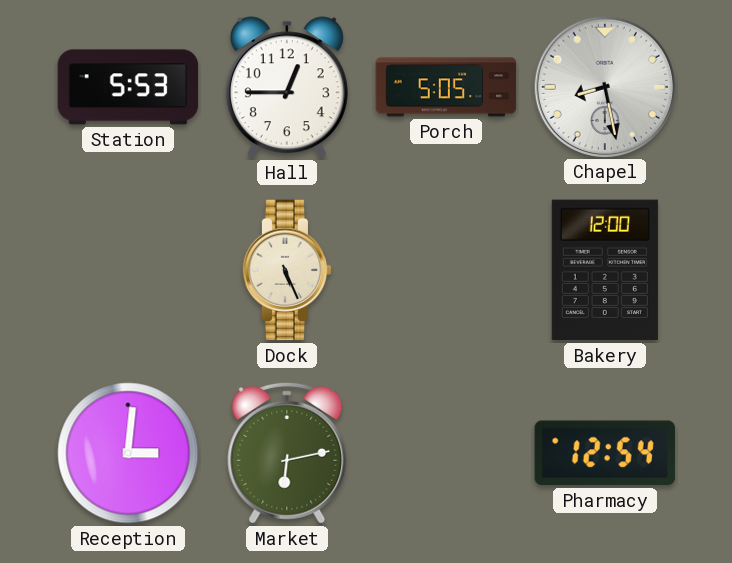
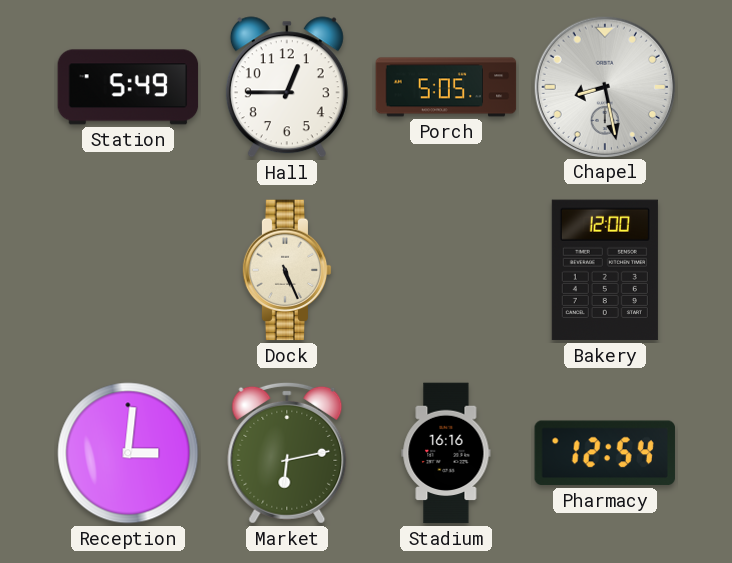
Station: 5:53 -> 5:49
Stadium: none -> 16:16
